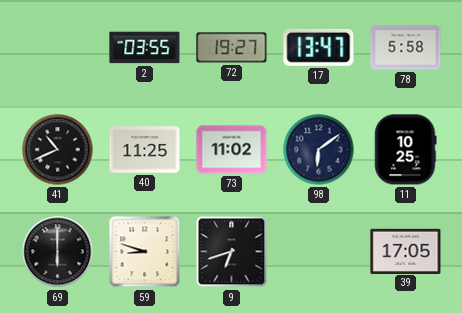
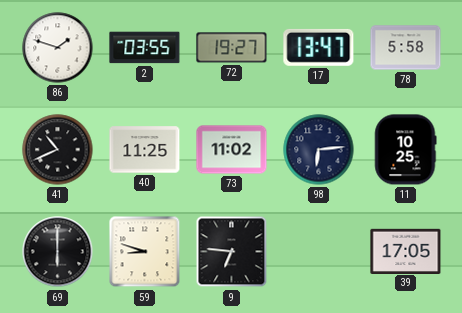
86: none -> 1:48
98: 6:09 -> 6:14
9: 6:42 -> 6:46
